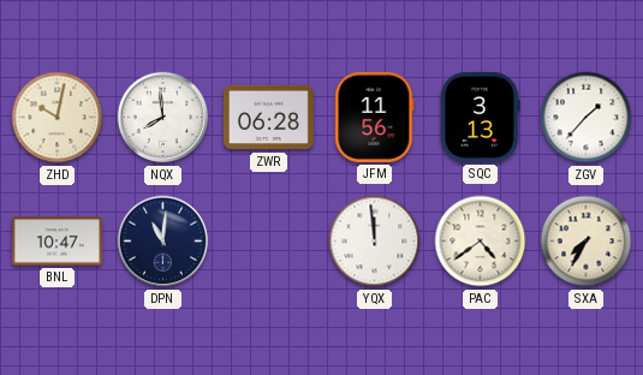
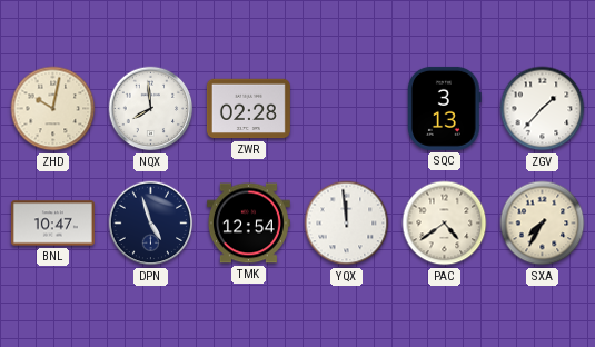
ZWR: 06:28 -> 02:28
JFM: 11:56 -> none
DPN: 11:01 -> 4:57
TMK: none -> 12:54
